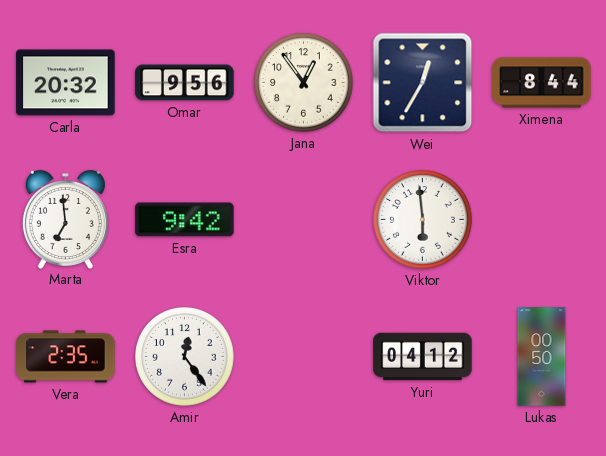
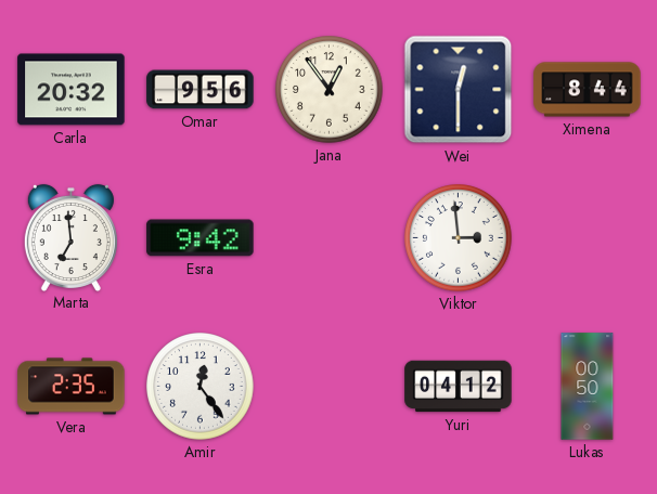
Wei: 12:35 -> 12:30
Viktor: 5:59 -> 2:59
